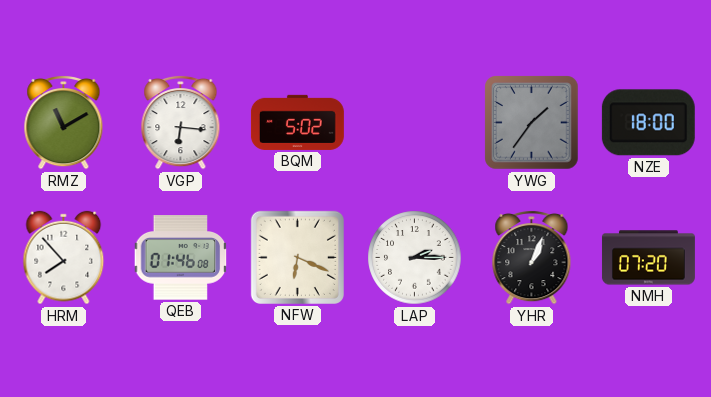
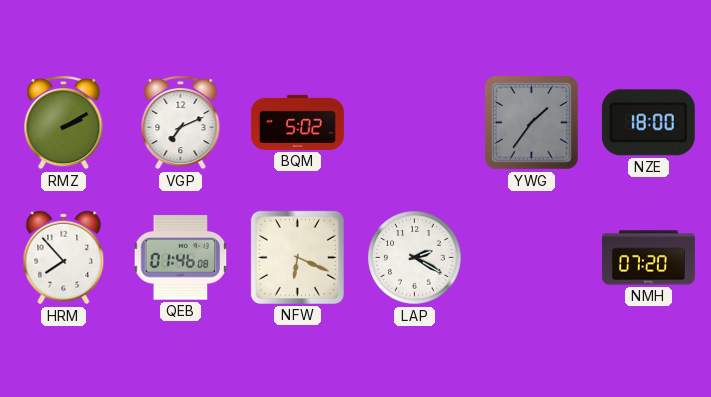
RMZ: 11:10 -> 2:10
VGP: 6:16 -> 7:11
LAP: 2:15 -> 2:20
YHR: 1:04 -> none
